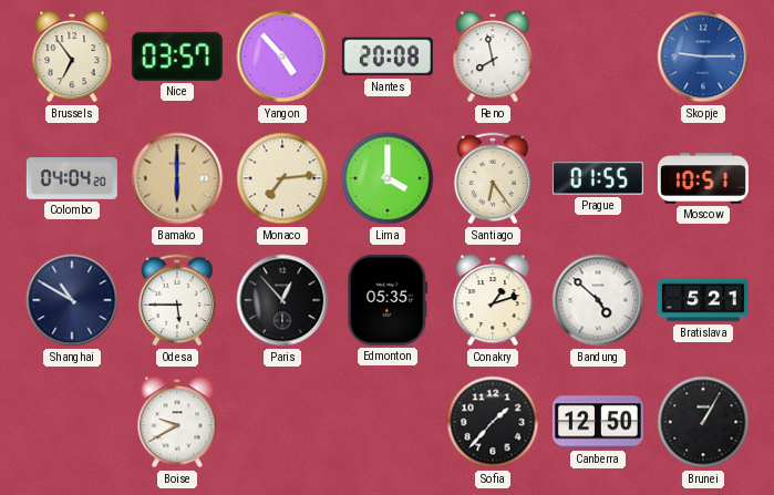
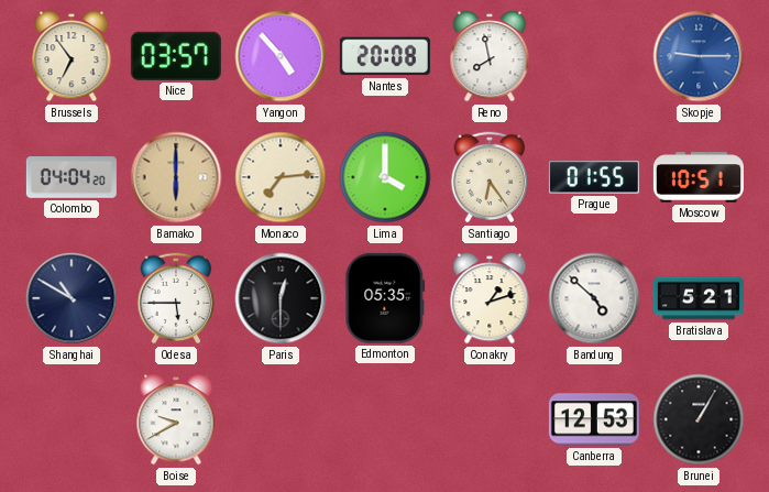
Paris: 12:53 -> 12:30
Sofia: 1:37 -> none
Canberra: 12:50 -> 12:53
